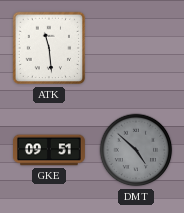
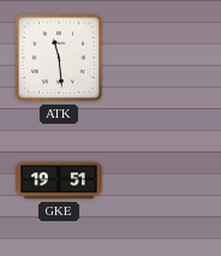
GKE: 09:51 -> 19:51
DMT: 4:52 -> none
